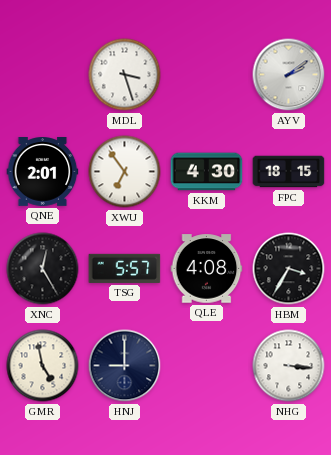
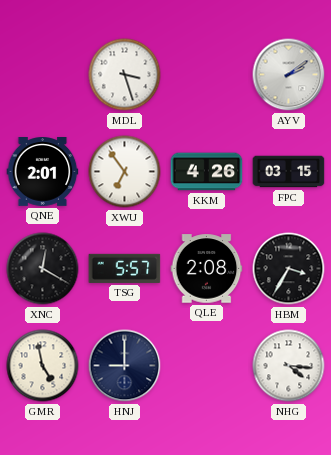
KKM: 4:30 -> 4:26
FPC: 18:15 -> 03:15
XNC: 12:25 -> 12:20
QLE: 4:08 -> 2:08
NHG: 3:16 -> 4:16
